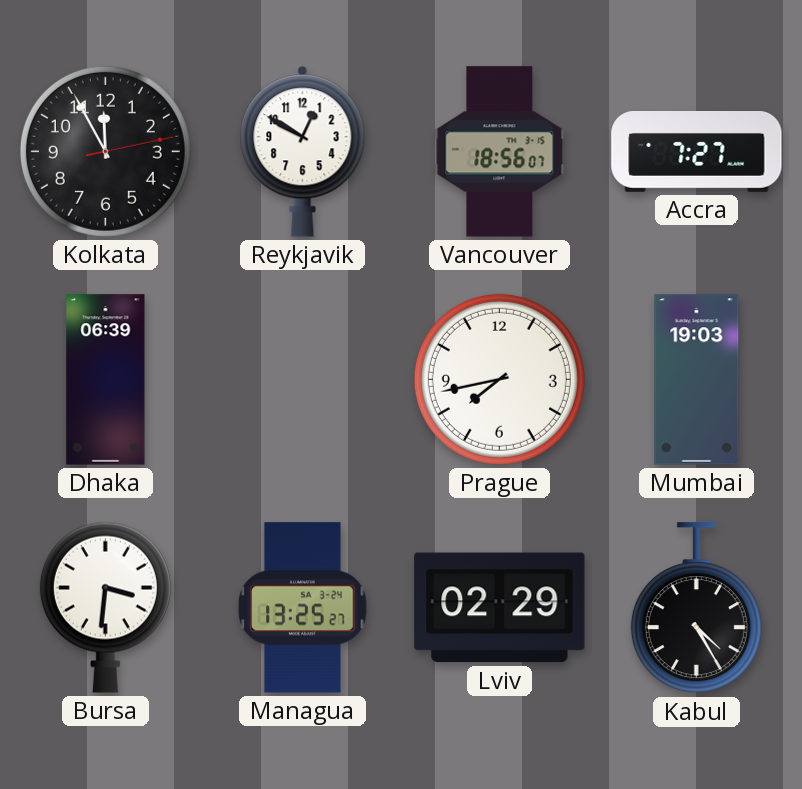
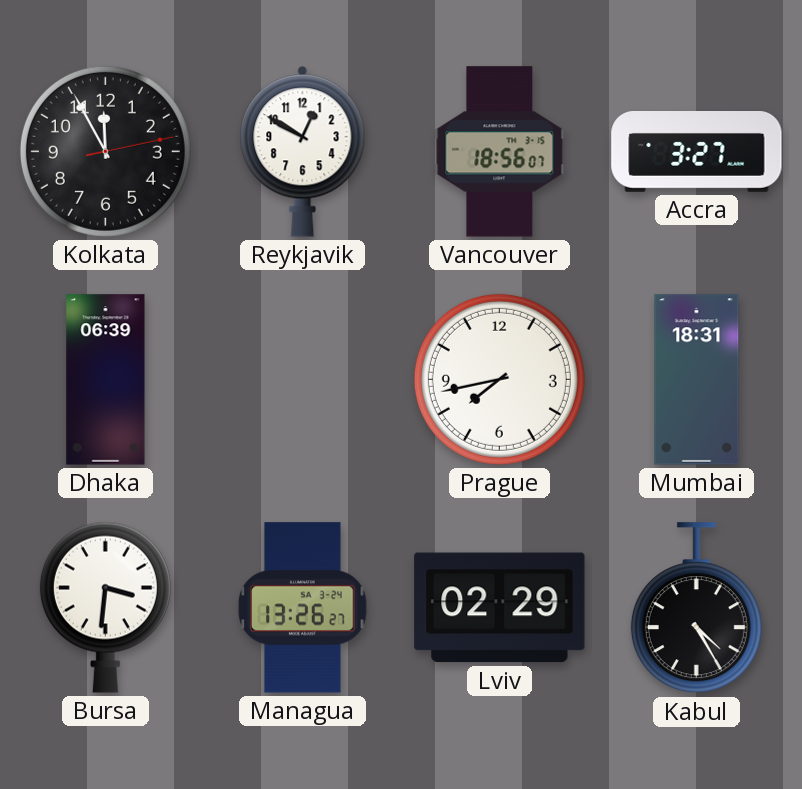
Accra: 7:27 -> 3:27
Mumbai: 19:03 -> 18:31
Managua: 13:25 -> 13:26
